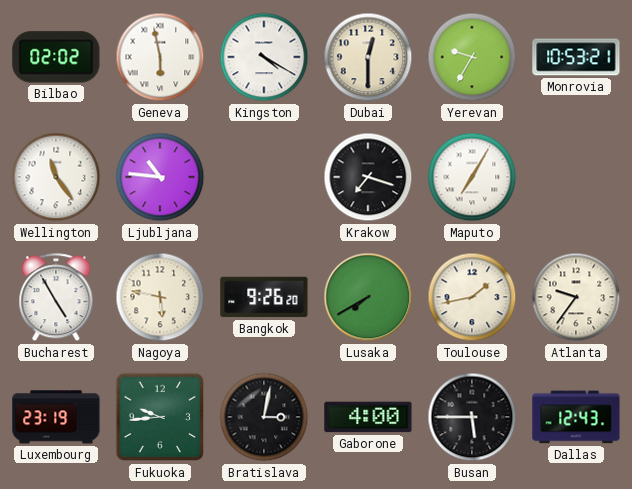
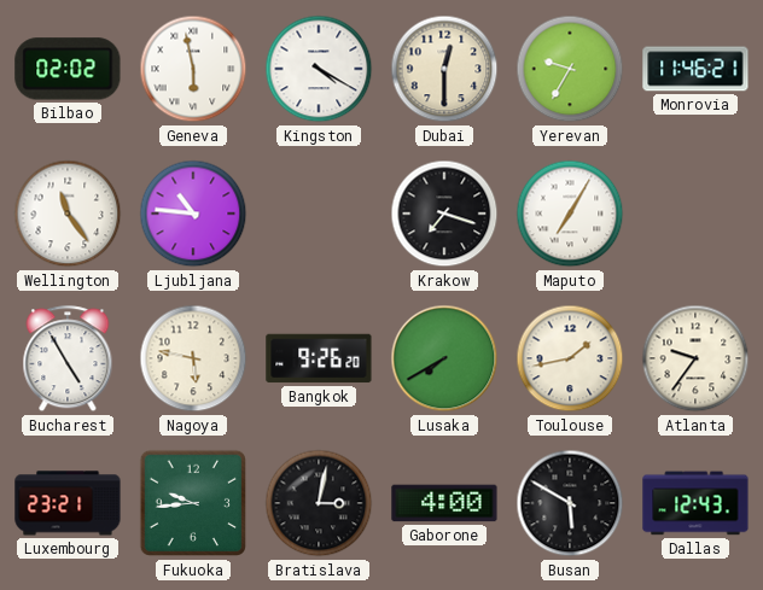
Monrovia: 10:53 -> 11:46
Luxembourg: 23:19 -> 23:21
Busan: 5:45 -> 5:50
